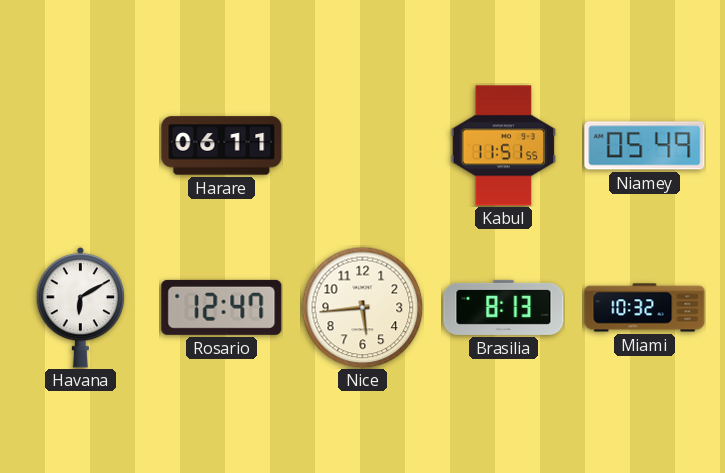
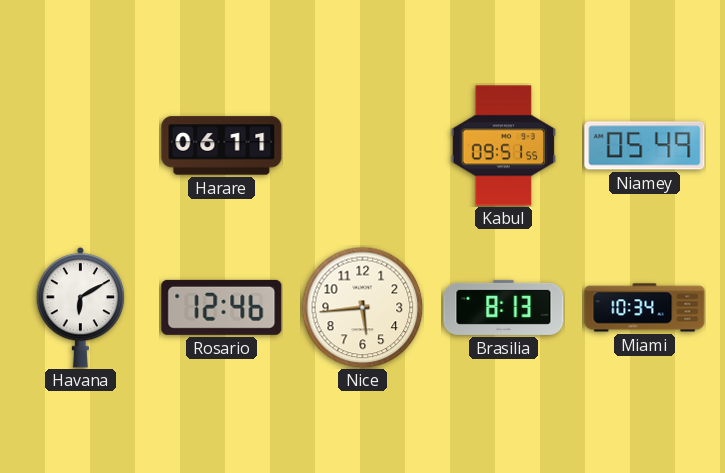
Kabul: 11:51 -> 09:51
Rosario: 12:47 -> 12:46
Miami: 10:32 -> 10:34
